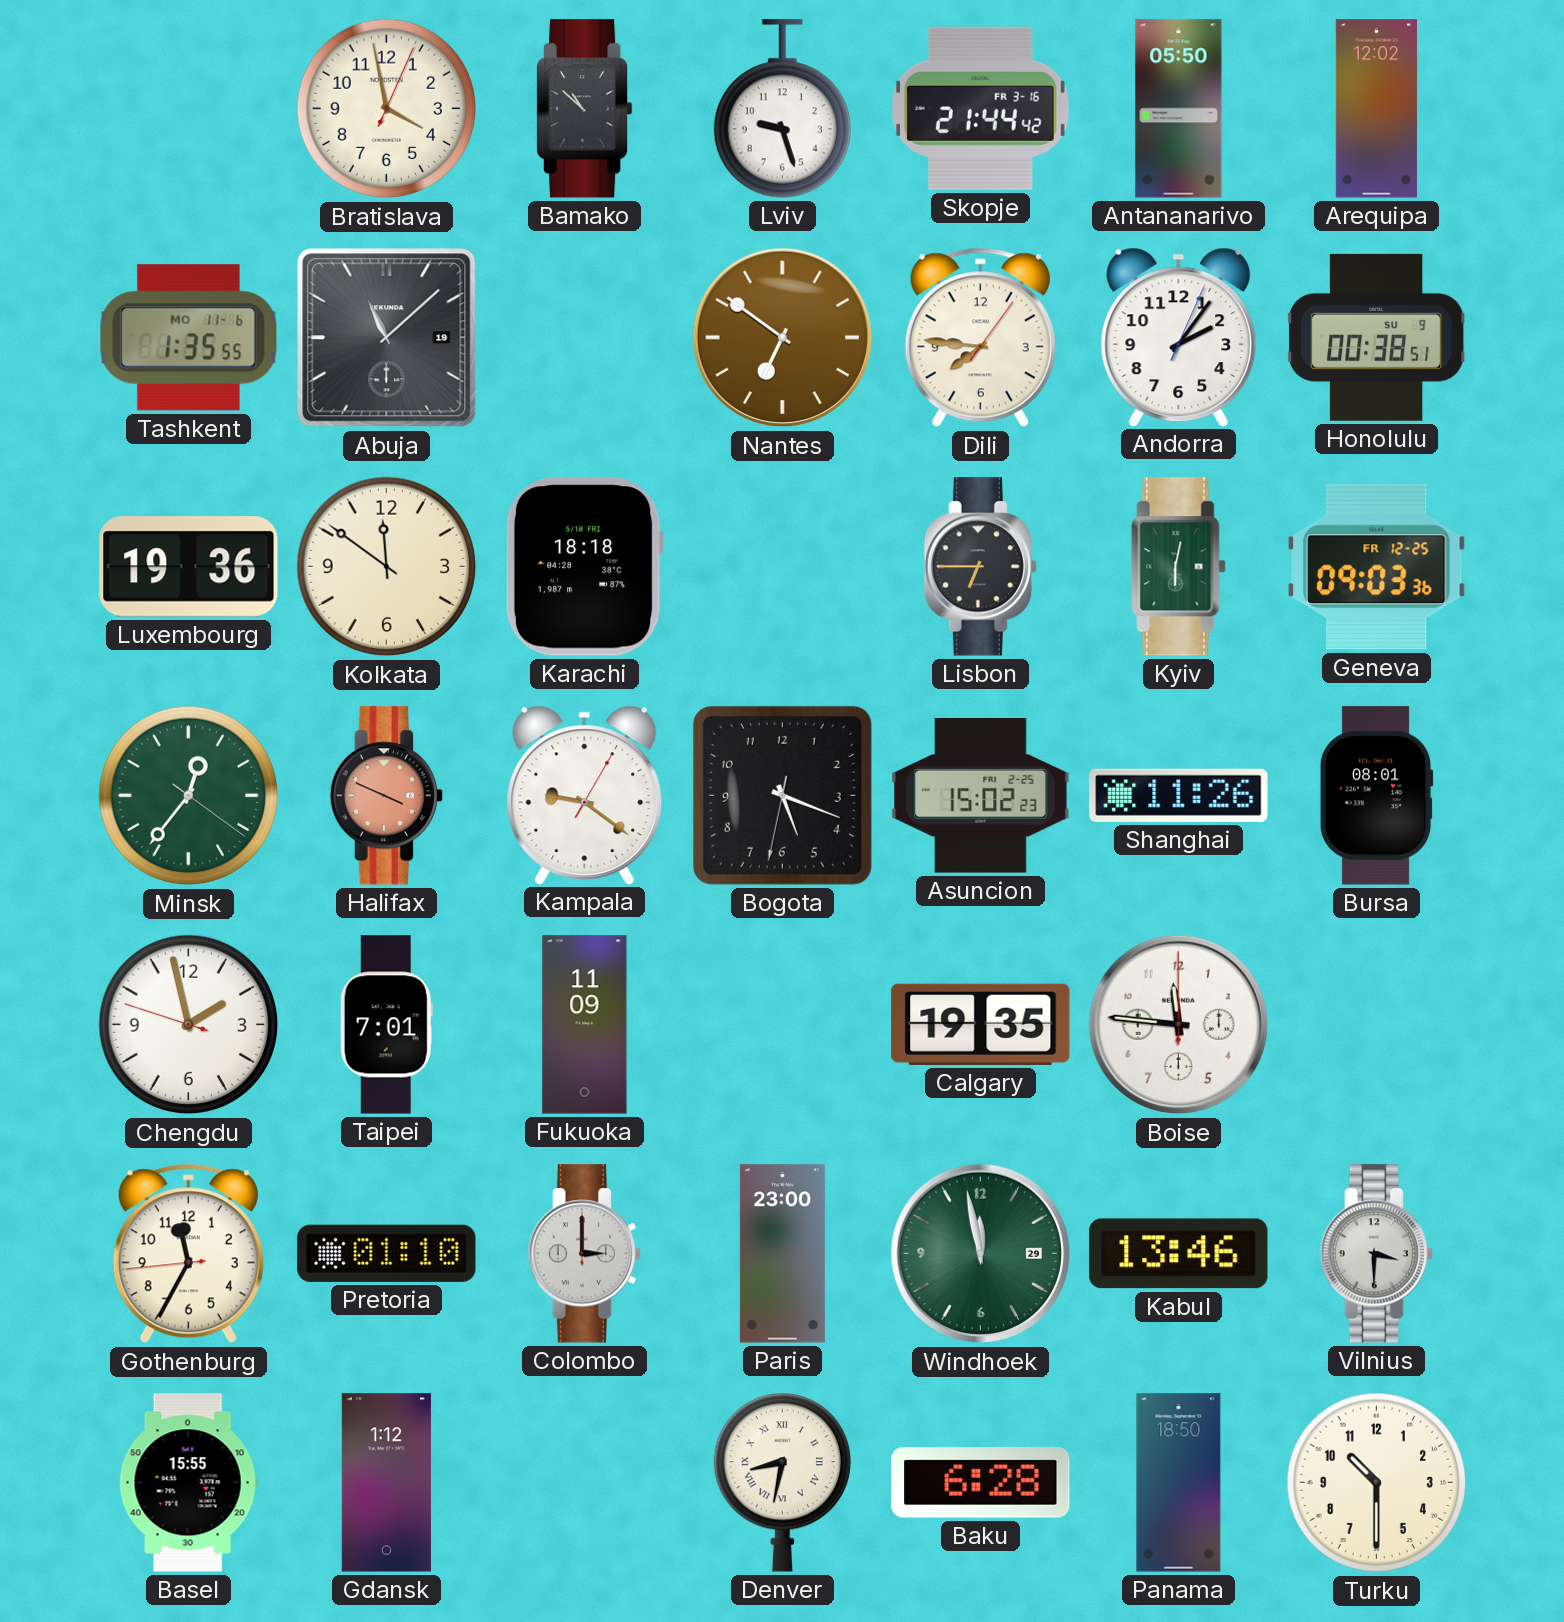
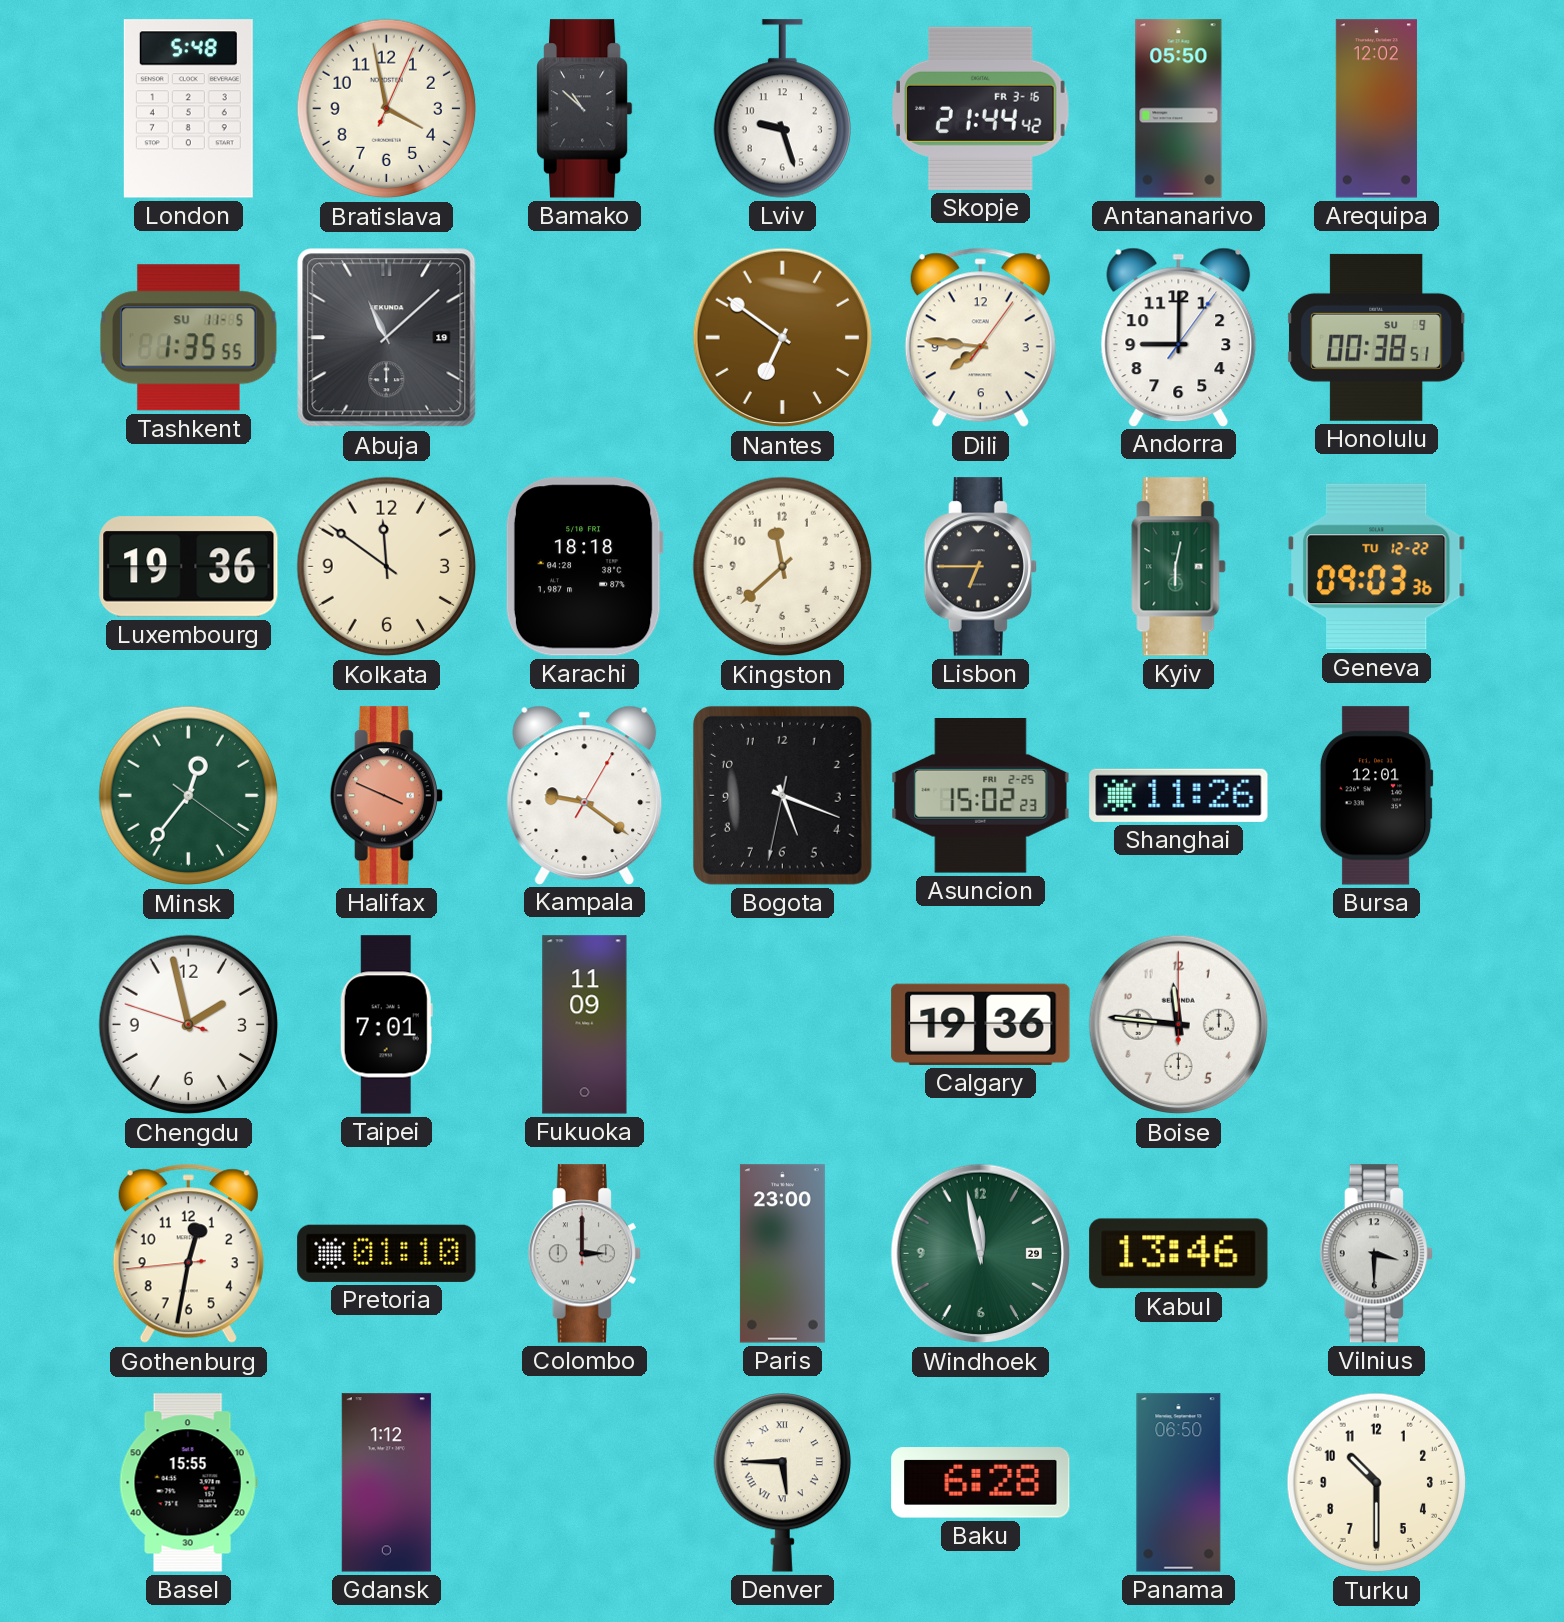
London: none -> 5:48
Tashkent date: MO 11-6 -> SU 11-5
Andorra: 2:06 -> 9:00
Kingston: none -> 11:38
Geneva date: FR 12-25 -> TU 12-22
Bursa: 08:01 -> 12:01
Calgary: 19:35 -> 19:36
Gothenburg: 11:34 -> 12:31
Denver: 8:32 -> 5:45
Panama: 18:50 -> 06:50
